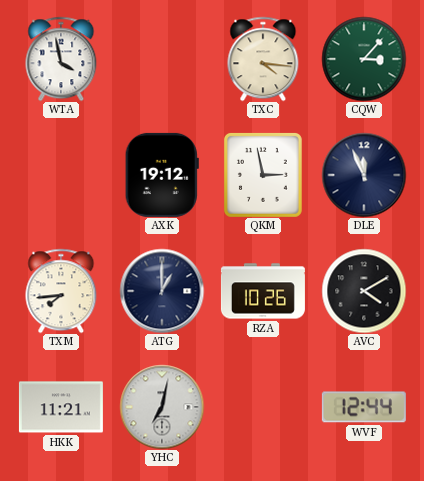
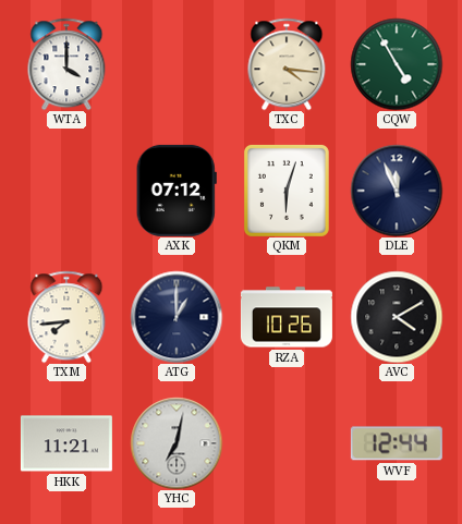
WTA: 3:58 -> 4:00
CQW: 3:07 -> 4:55
AXK: 19:12 -> 07:12
QKM: 2:58 -> 6:03
